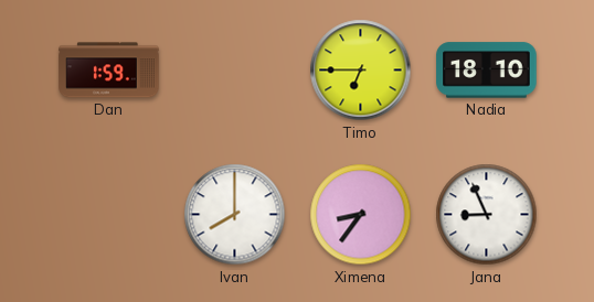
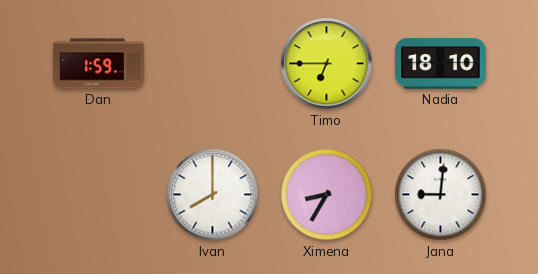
Ximena: 8:36 -> 8:35
Jana: 8:56 -> 9:01
